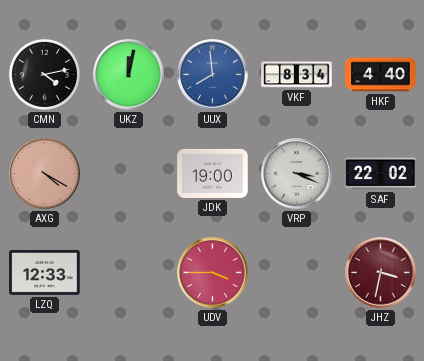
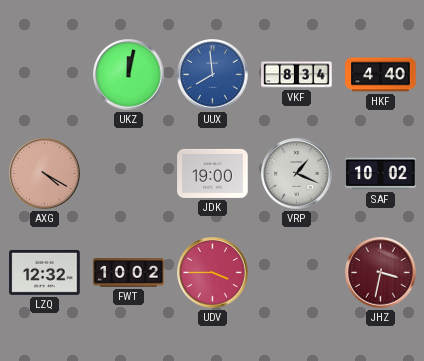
CMN: 4:13 -> none
VRP: 3:19 -> 1:19
SAF: 22:02 -> 10:02
LZQ: 12:33 -> 12:32
FWT: none -> 10:02
